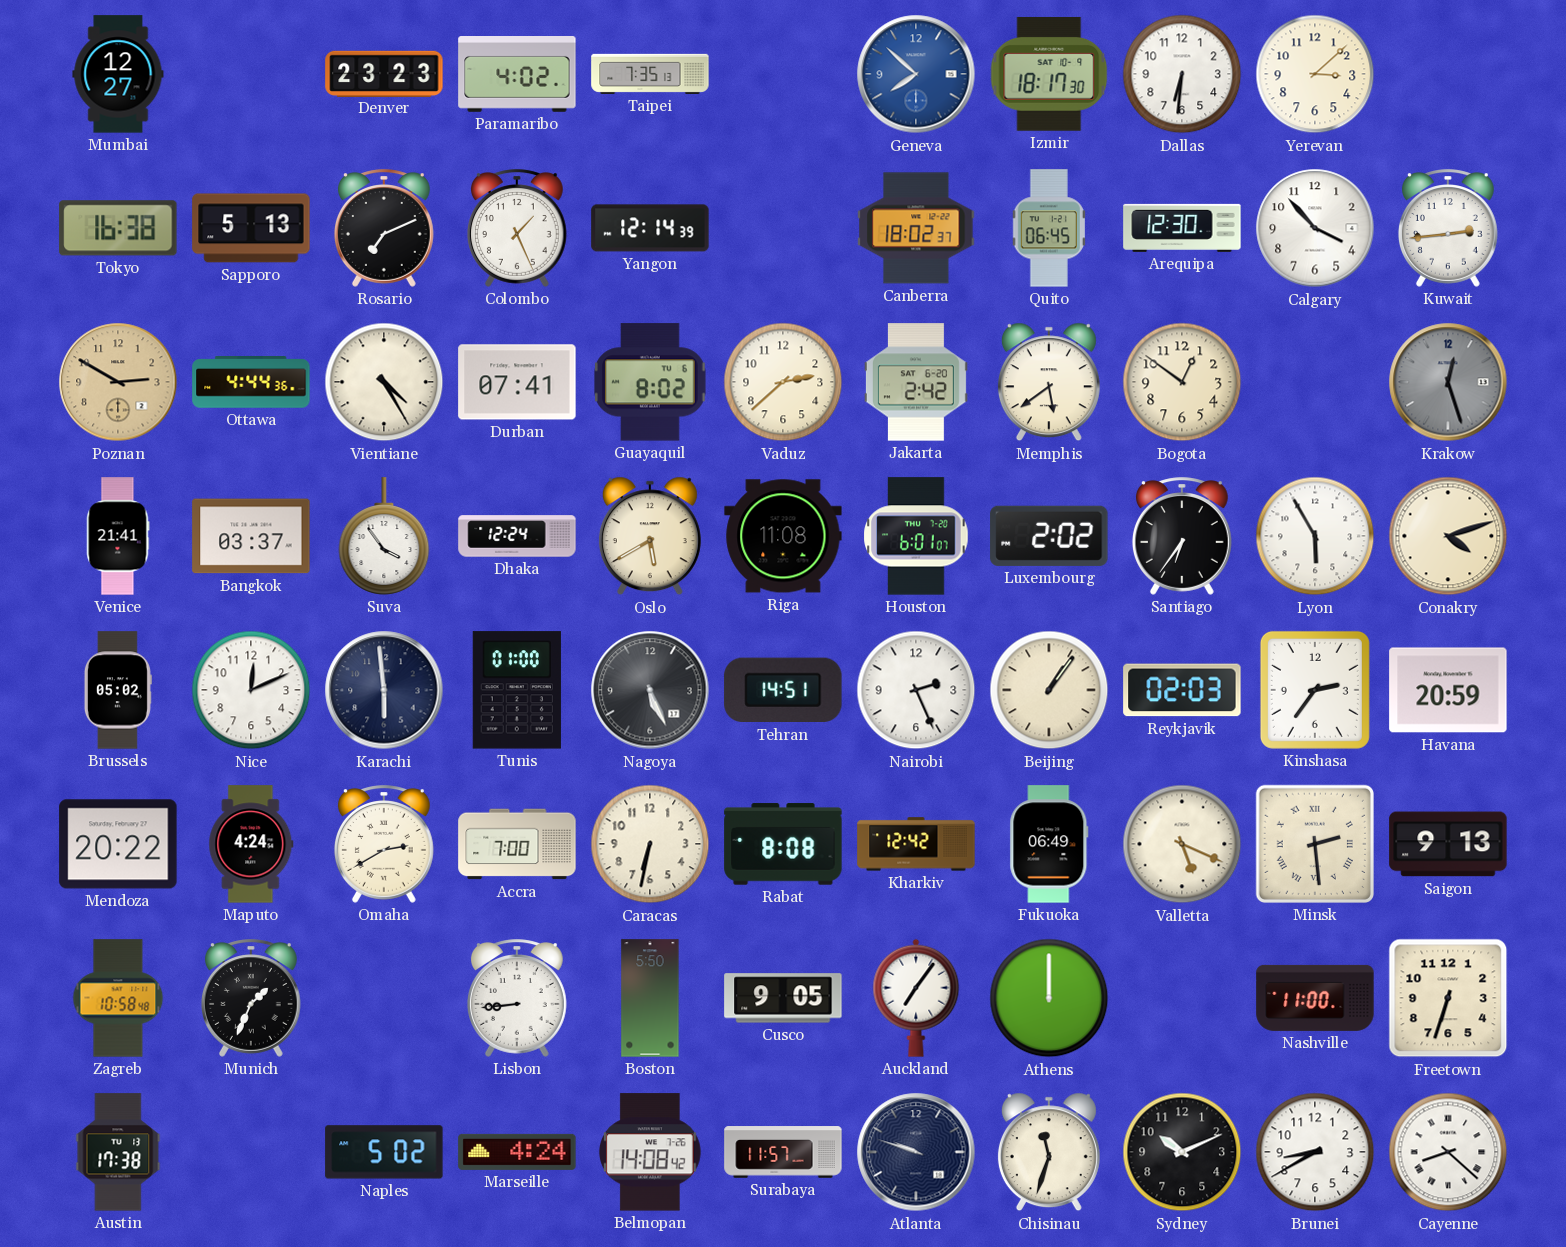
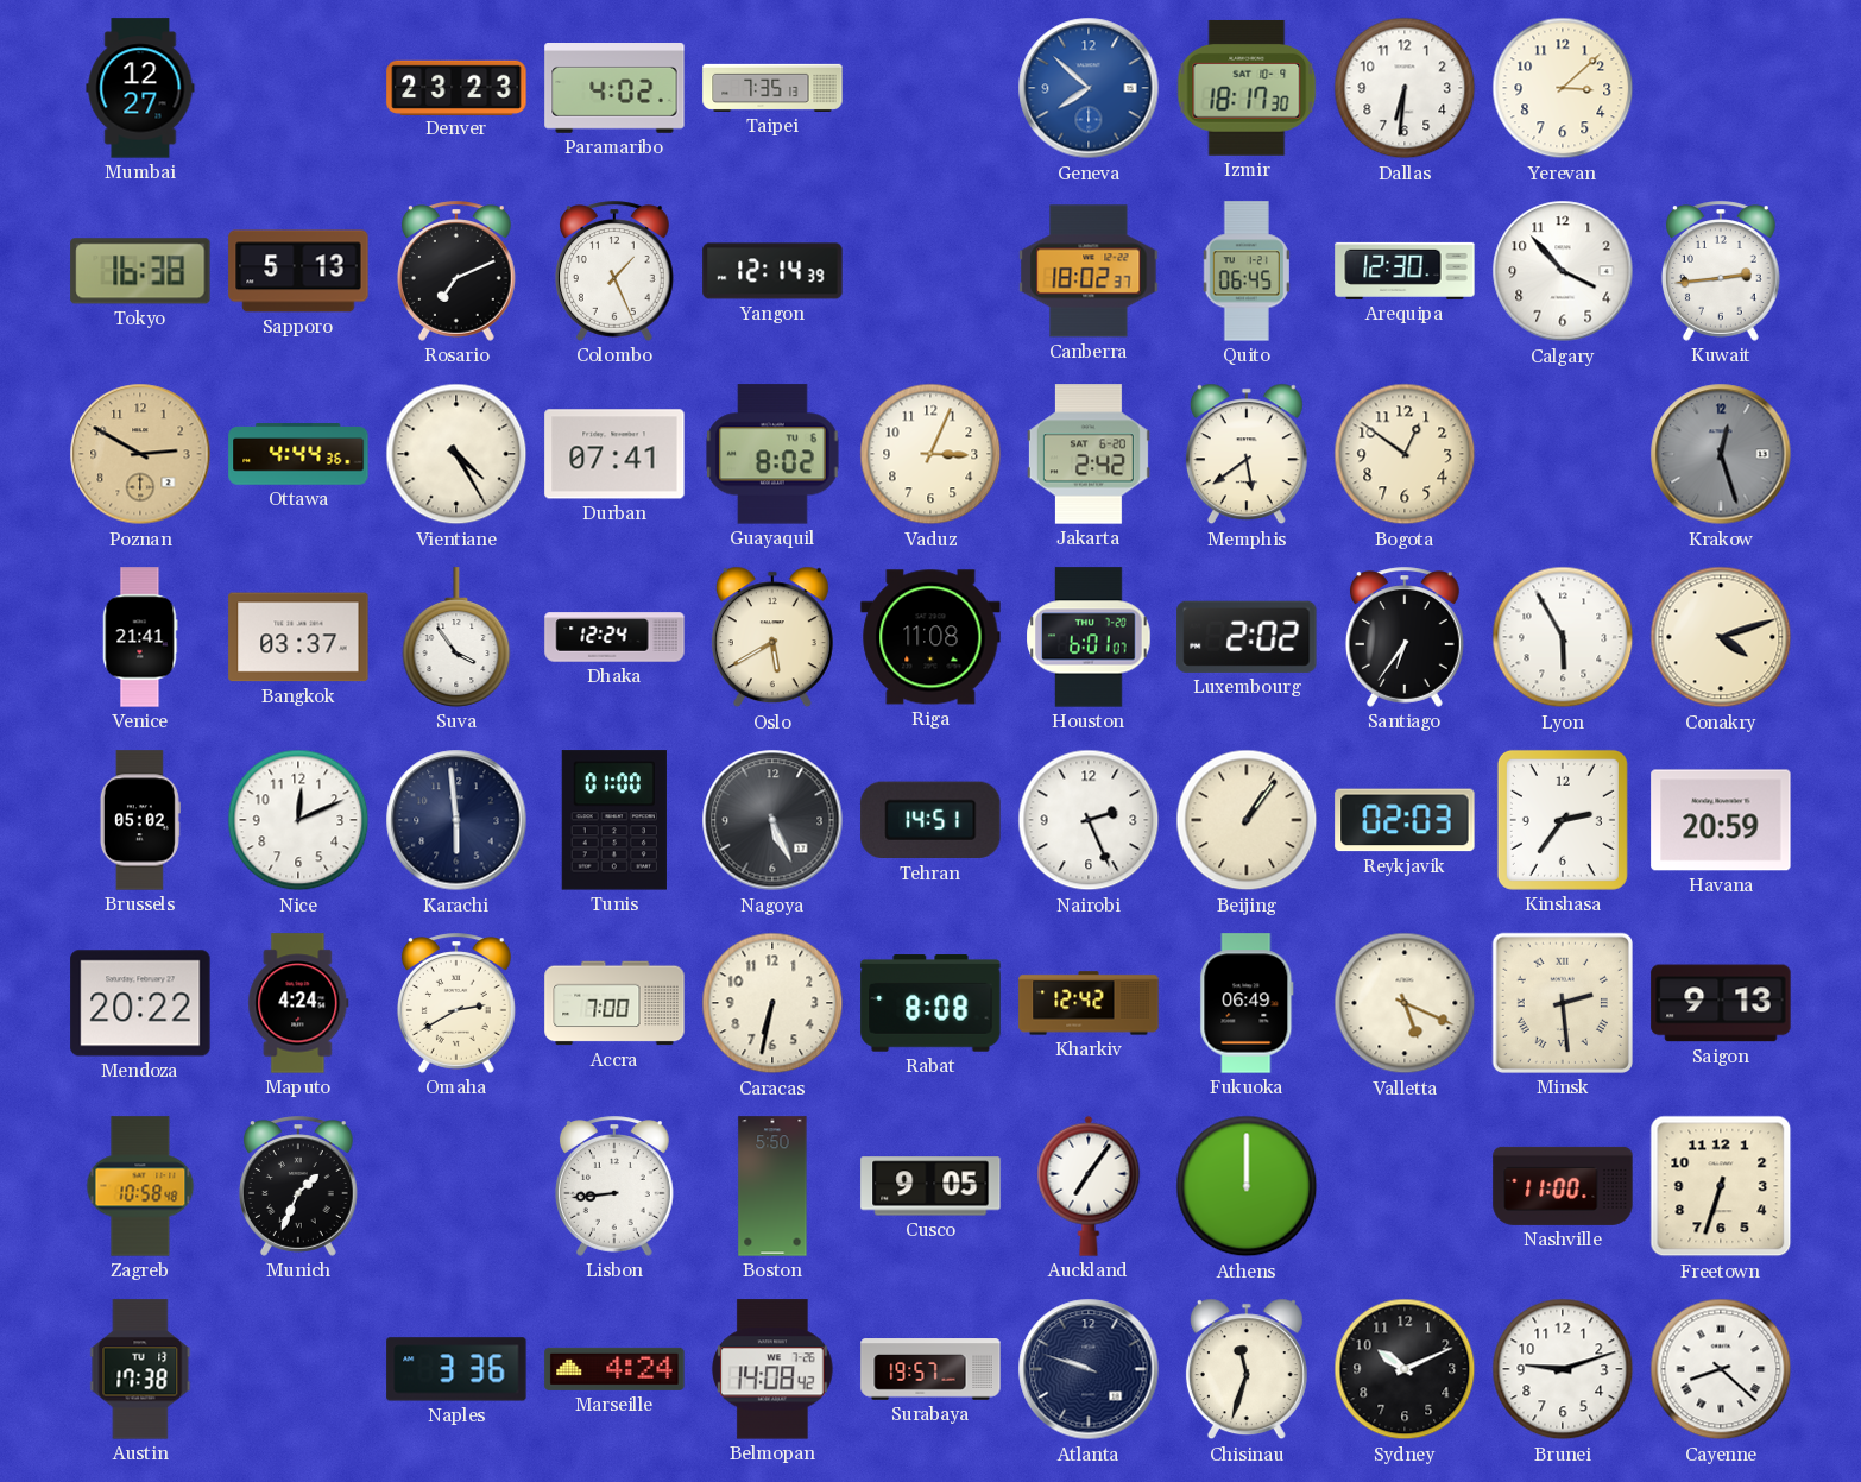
Vaduz: 2:38 -> 3:04
Naples: 5:02 -> 3:36
Surabaya: 11:57 -> 19:57
Brunei: 8:40 -> 9:12
